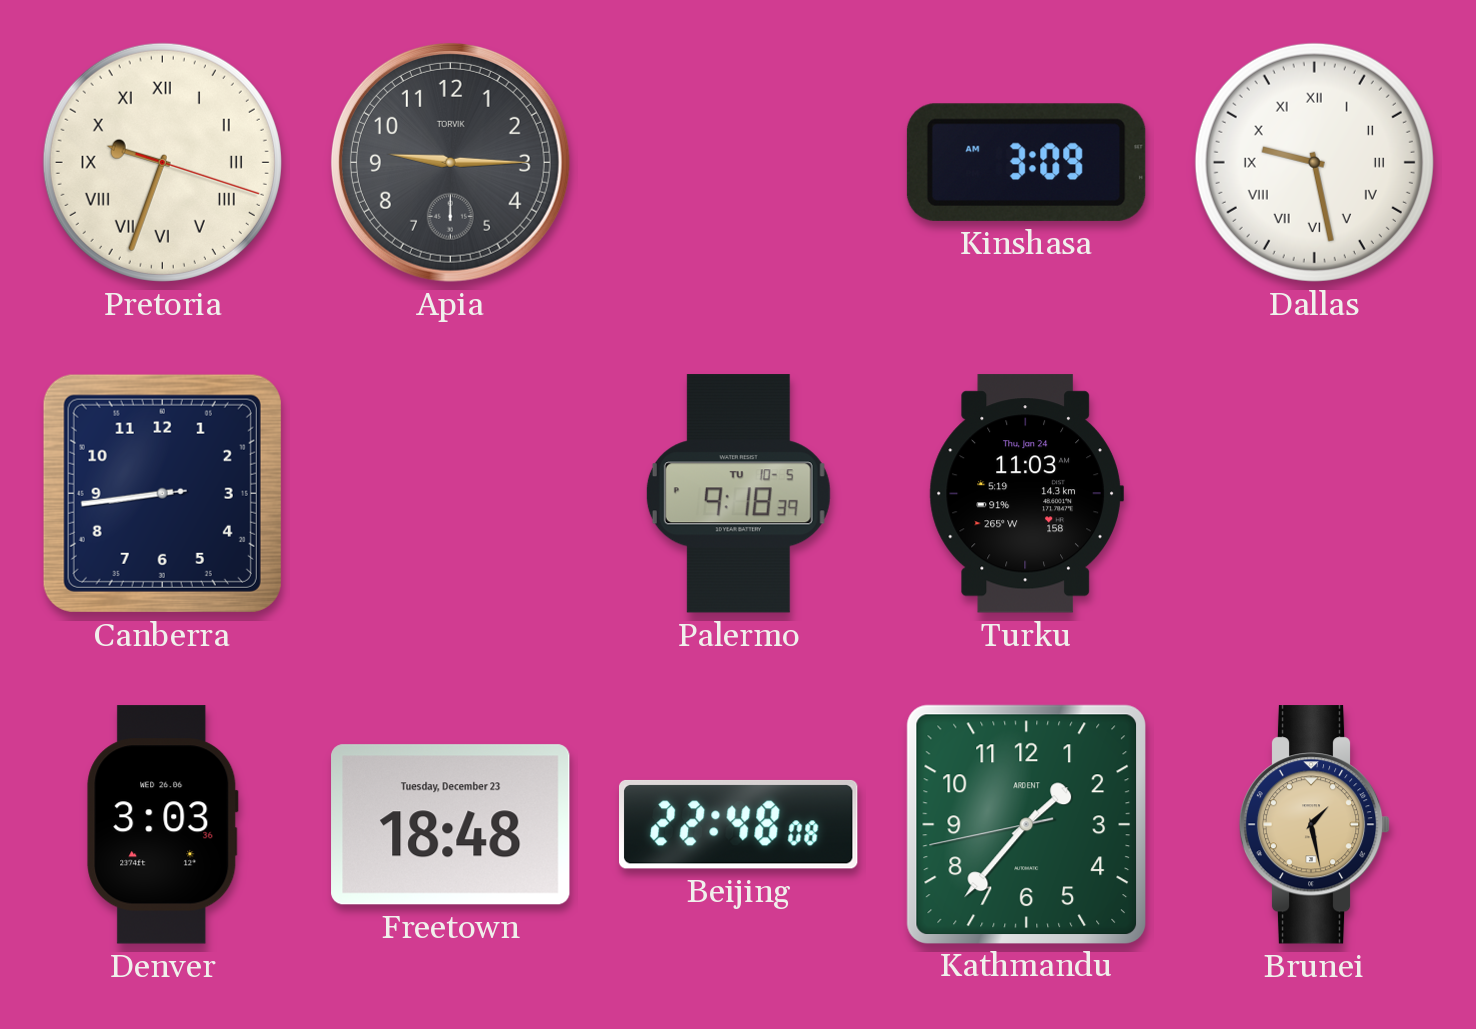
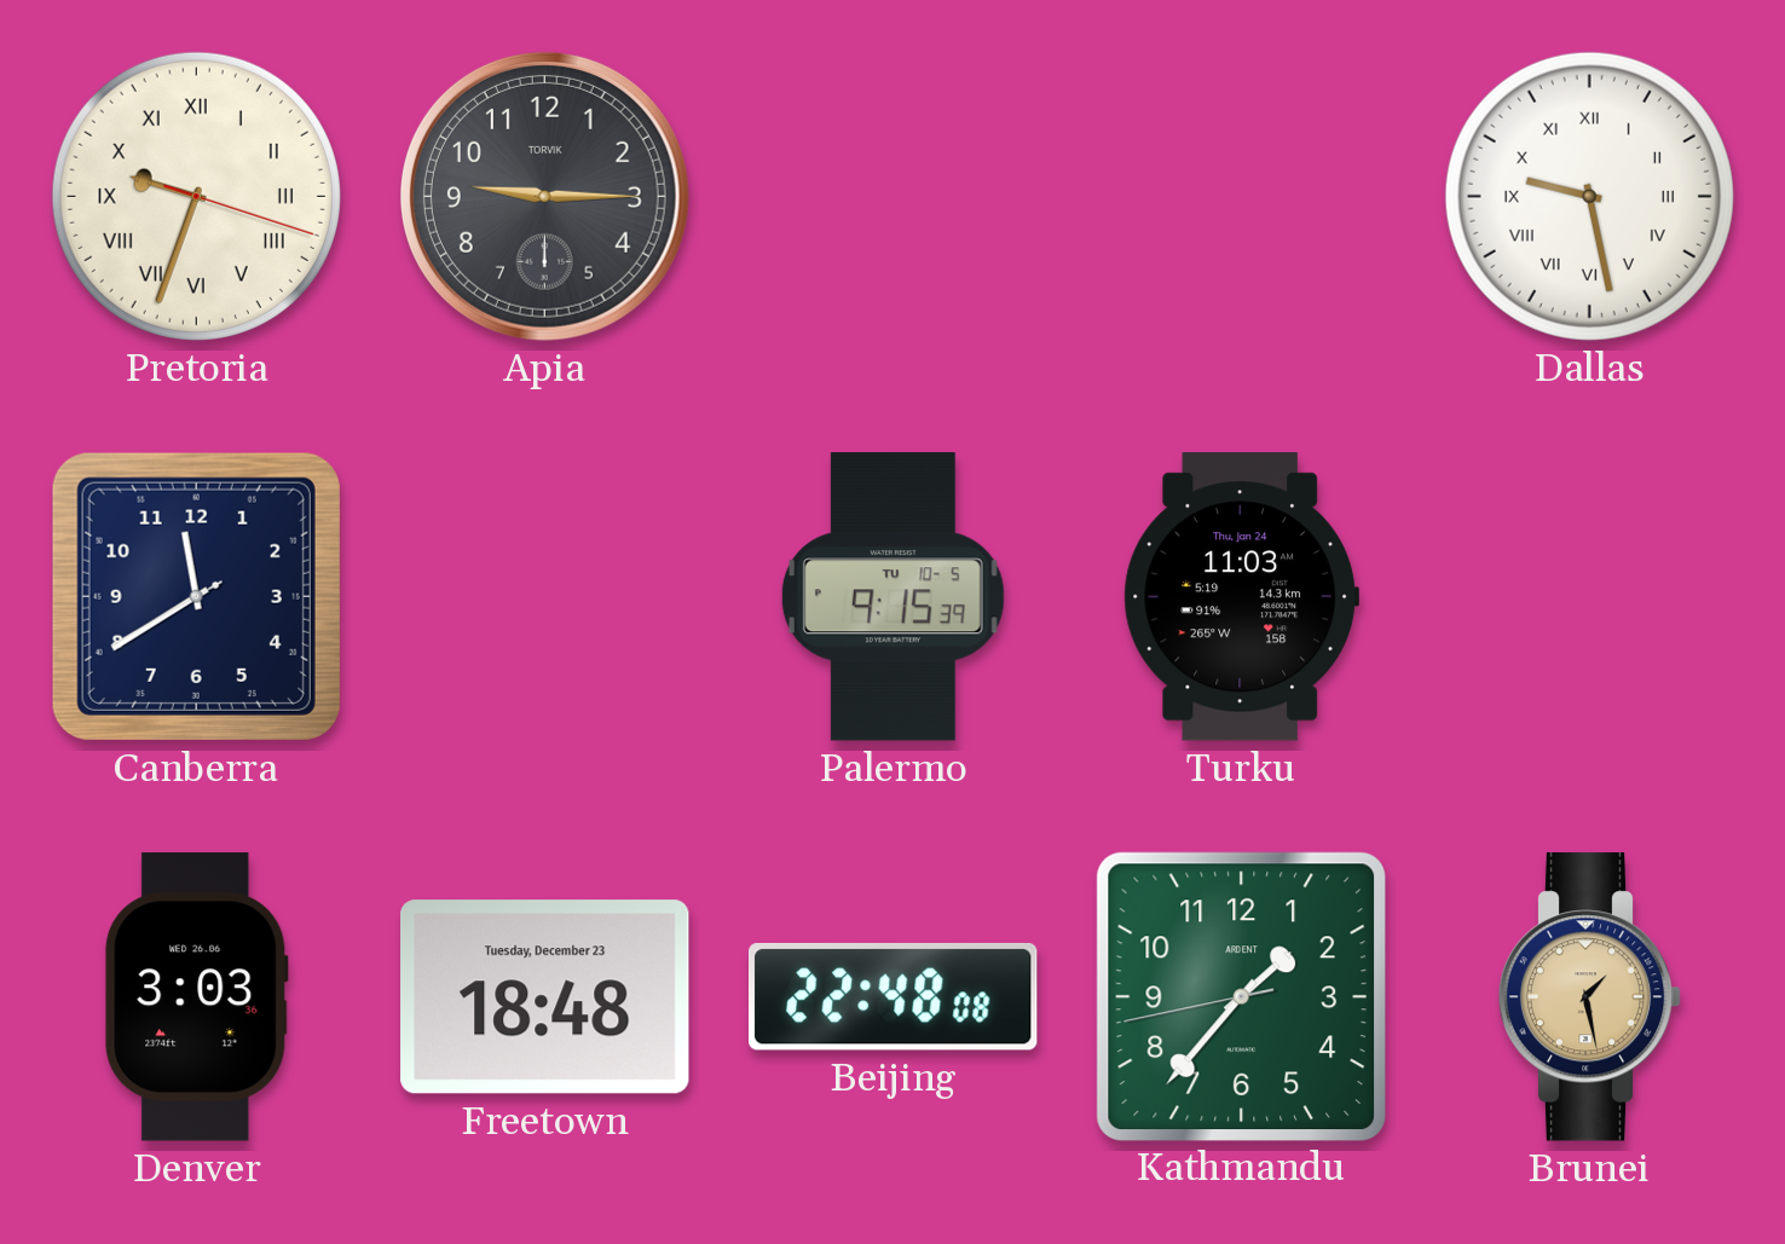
Kinshasa: 3:09 -> none
Canberra: 8:43 -> 11:39
Palermo: 9:18 -> 9:15
